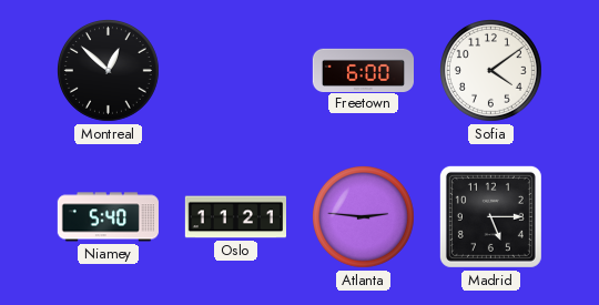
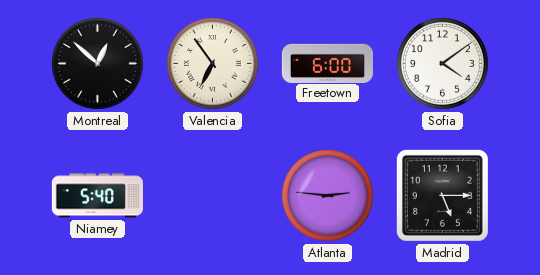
Valencia: none -> 6:54
Oslo: 11:21 -> none
